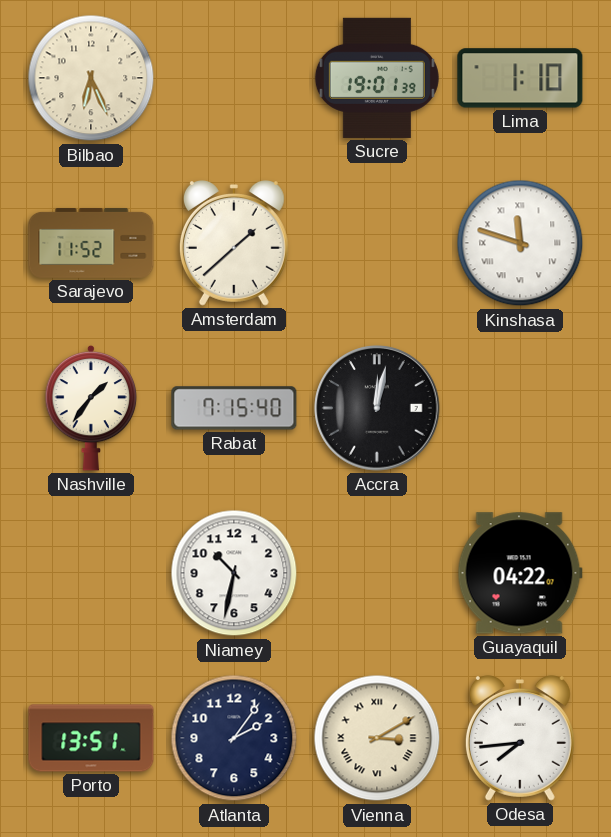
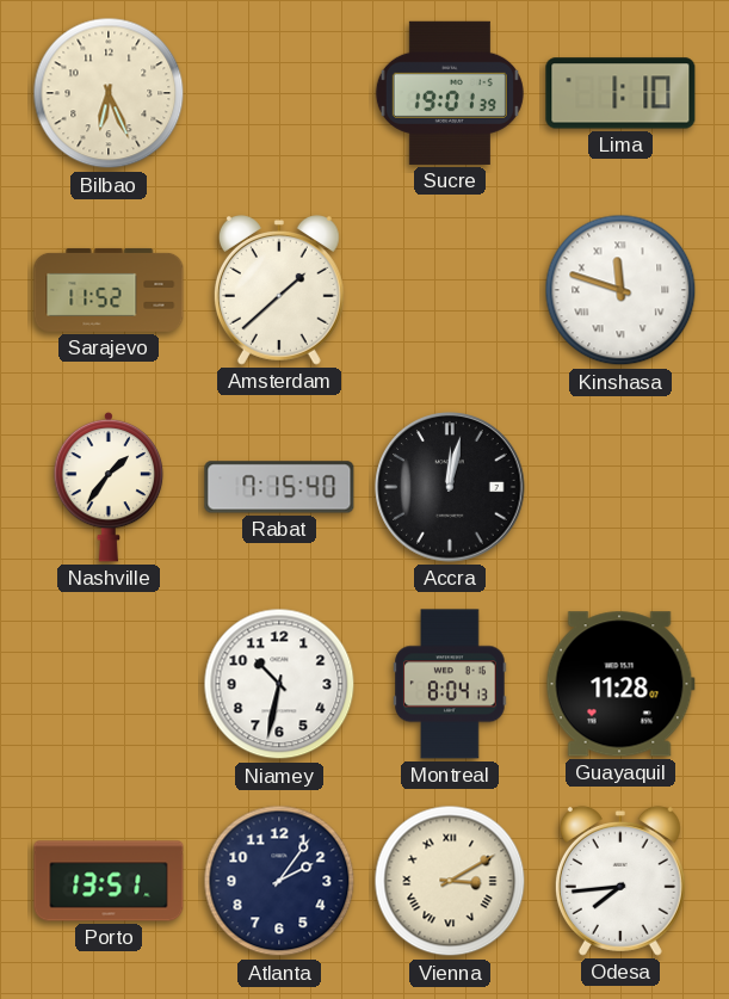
Montreal: none -> 8:04
Guayaquil: 04:22 -> 11:28
